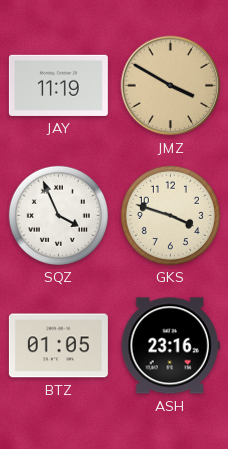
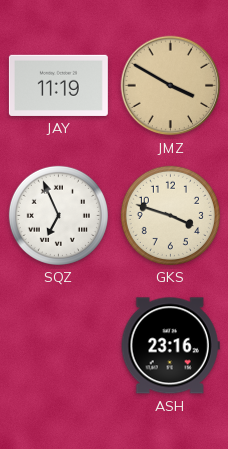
SQZ: 3:56 -> 6:56
BTZ: 01:05 -> none
